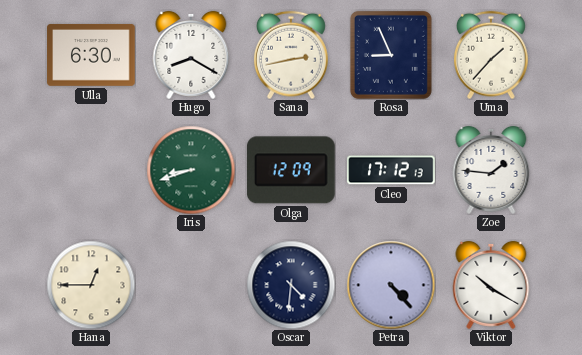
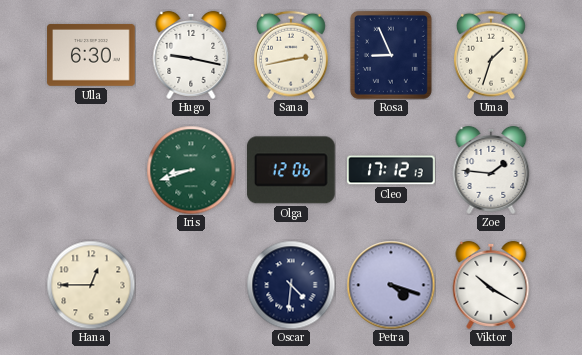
Hugo: 8:20 -> 9:17
Uma: 1:37 -> 1:33
Olga: 12:09 -> 12:06
Petra: 4:23 -> 4:18
